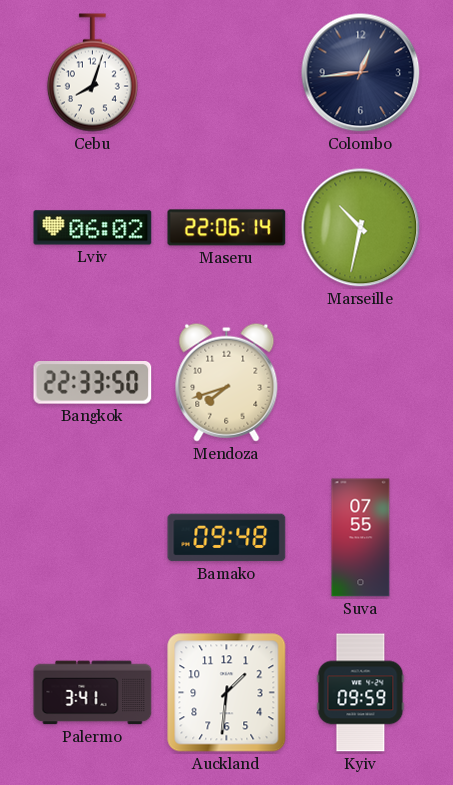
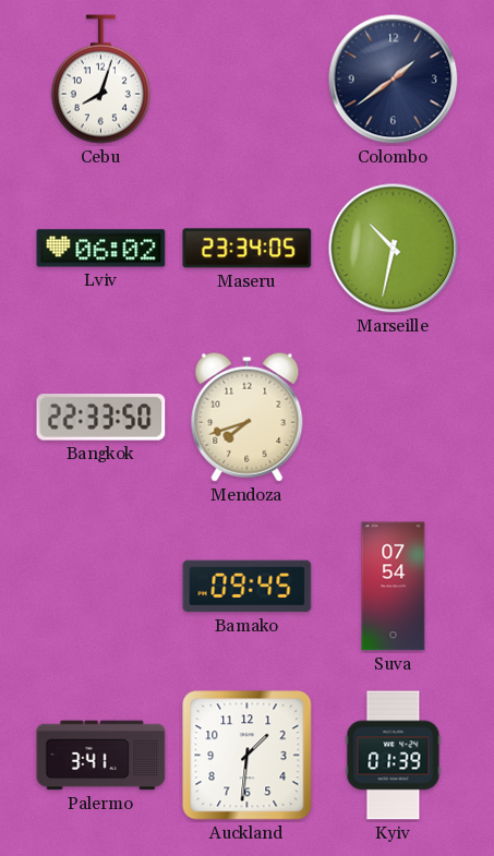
Colombo: 12:44 -> 1:39
Maseru: 22:06 -> 23:34
Bamako: 09:48 -> 09:45
Suva: 07:55 -> 07:54
Kyiv: 09:59 -> 01:39
